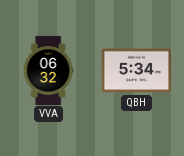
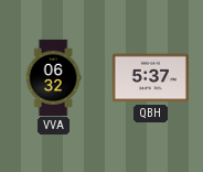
QBH: 5:34 -> 5:37
